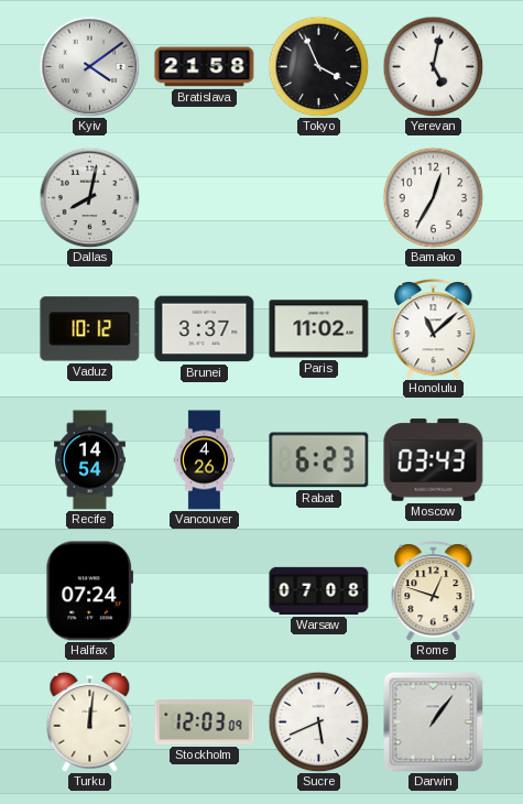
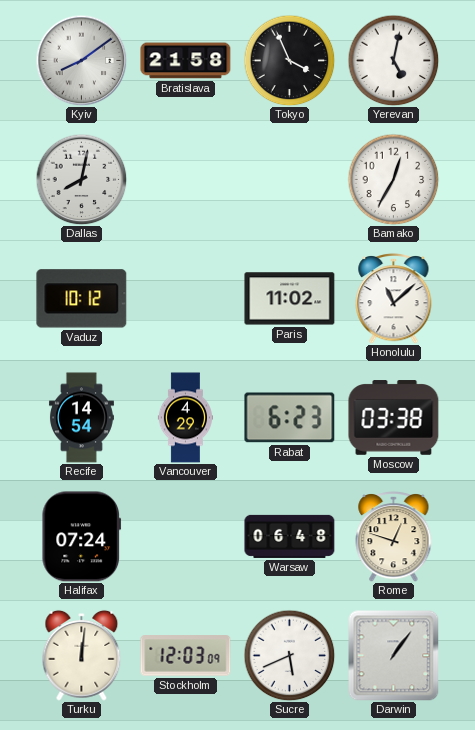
Kyiv: 4:09 -> 8:09
Brunei: 3:37 -> none
Vancouver: 4:26 -> 4:29
Moscow: 03:43 -> 03:38
Warsaw: 07:08 -> 06:48
